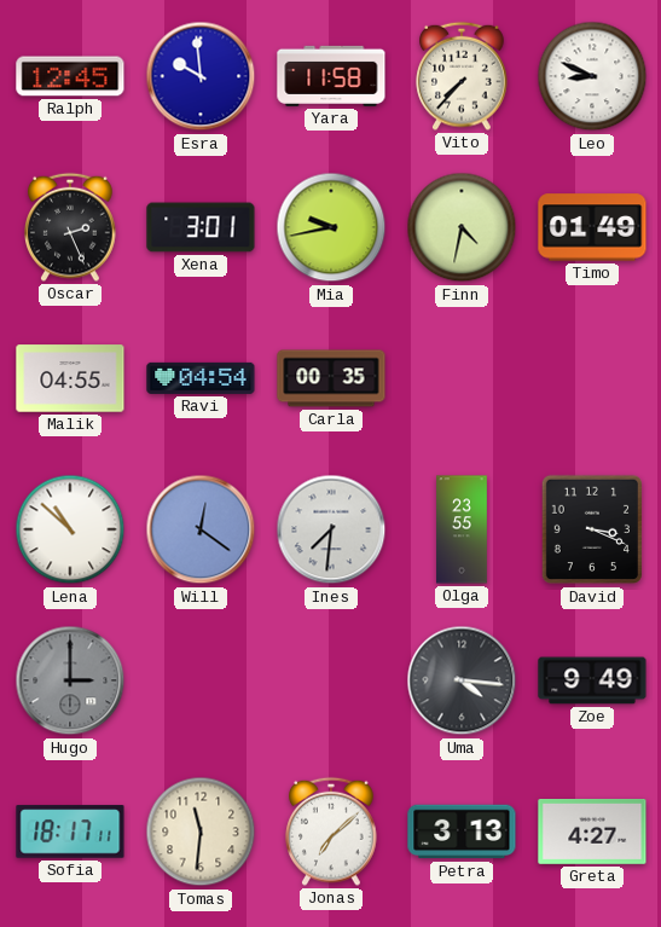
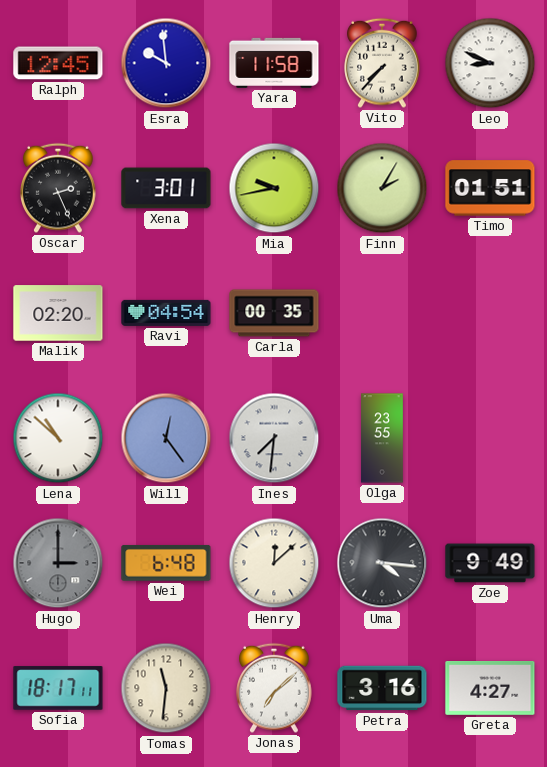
Finn: 4:32 -> 2:05
Timo: 01:49 -> 01:51
Malik: 04:55 -> 02:20
Will: 12:21 -> 12:24
David: 3:19 -> none
Wei: none -> 6:48
Henry: none -> 12:08
Petra: 3:13 -> 3:16
